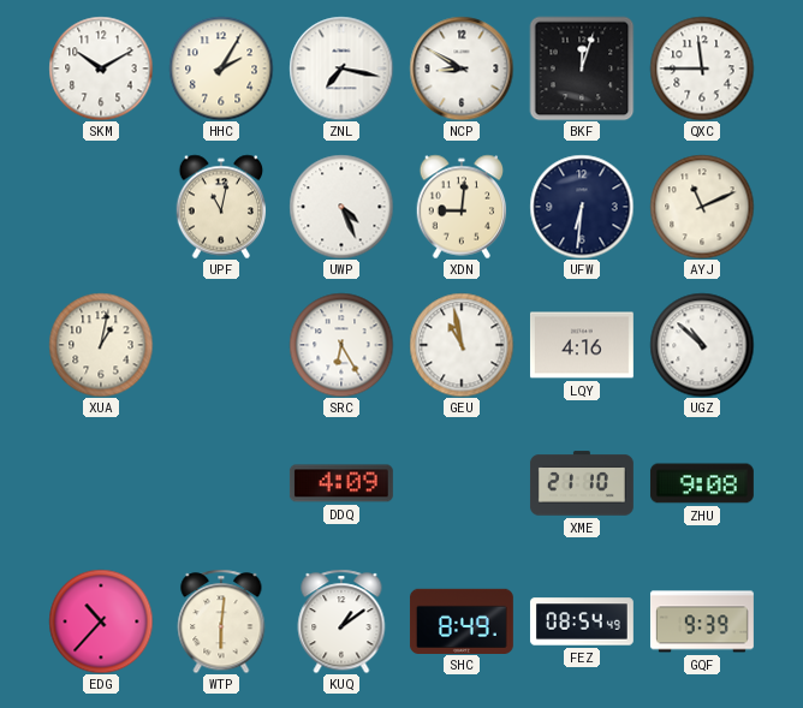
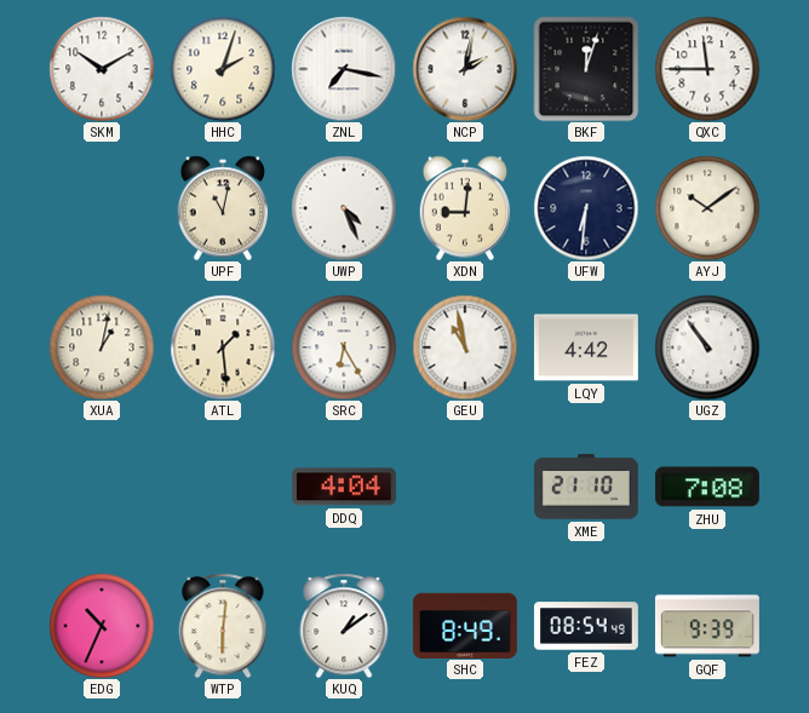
HHC: 2:05 -> 2:03
NCP: 8:50 -> 2:02
AYJ: 11:11 -> 10:09
ATL: none -> 1:29
LQY: 4:16 -> 4:42
UGZ: 10:52 -> 10:54
DDQ: 4:09 -> 4:04
ZHU: 9:08 -> 7:08
EDG: 10:37 -> 10:34
